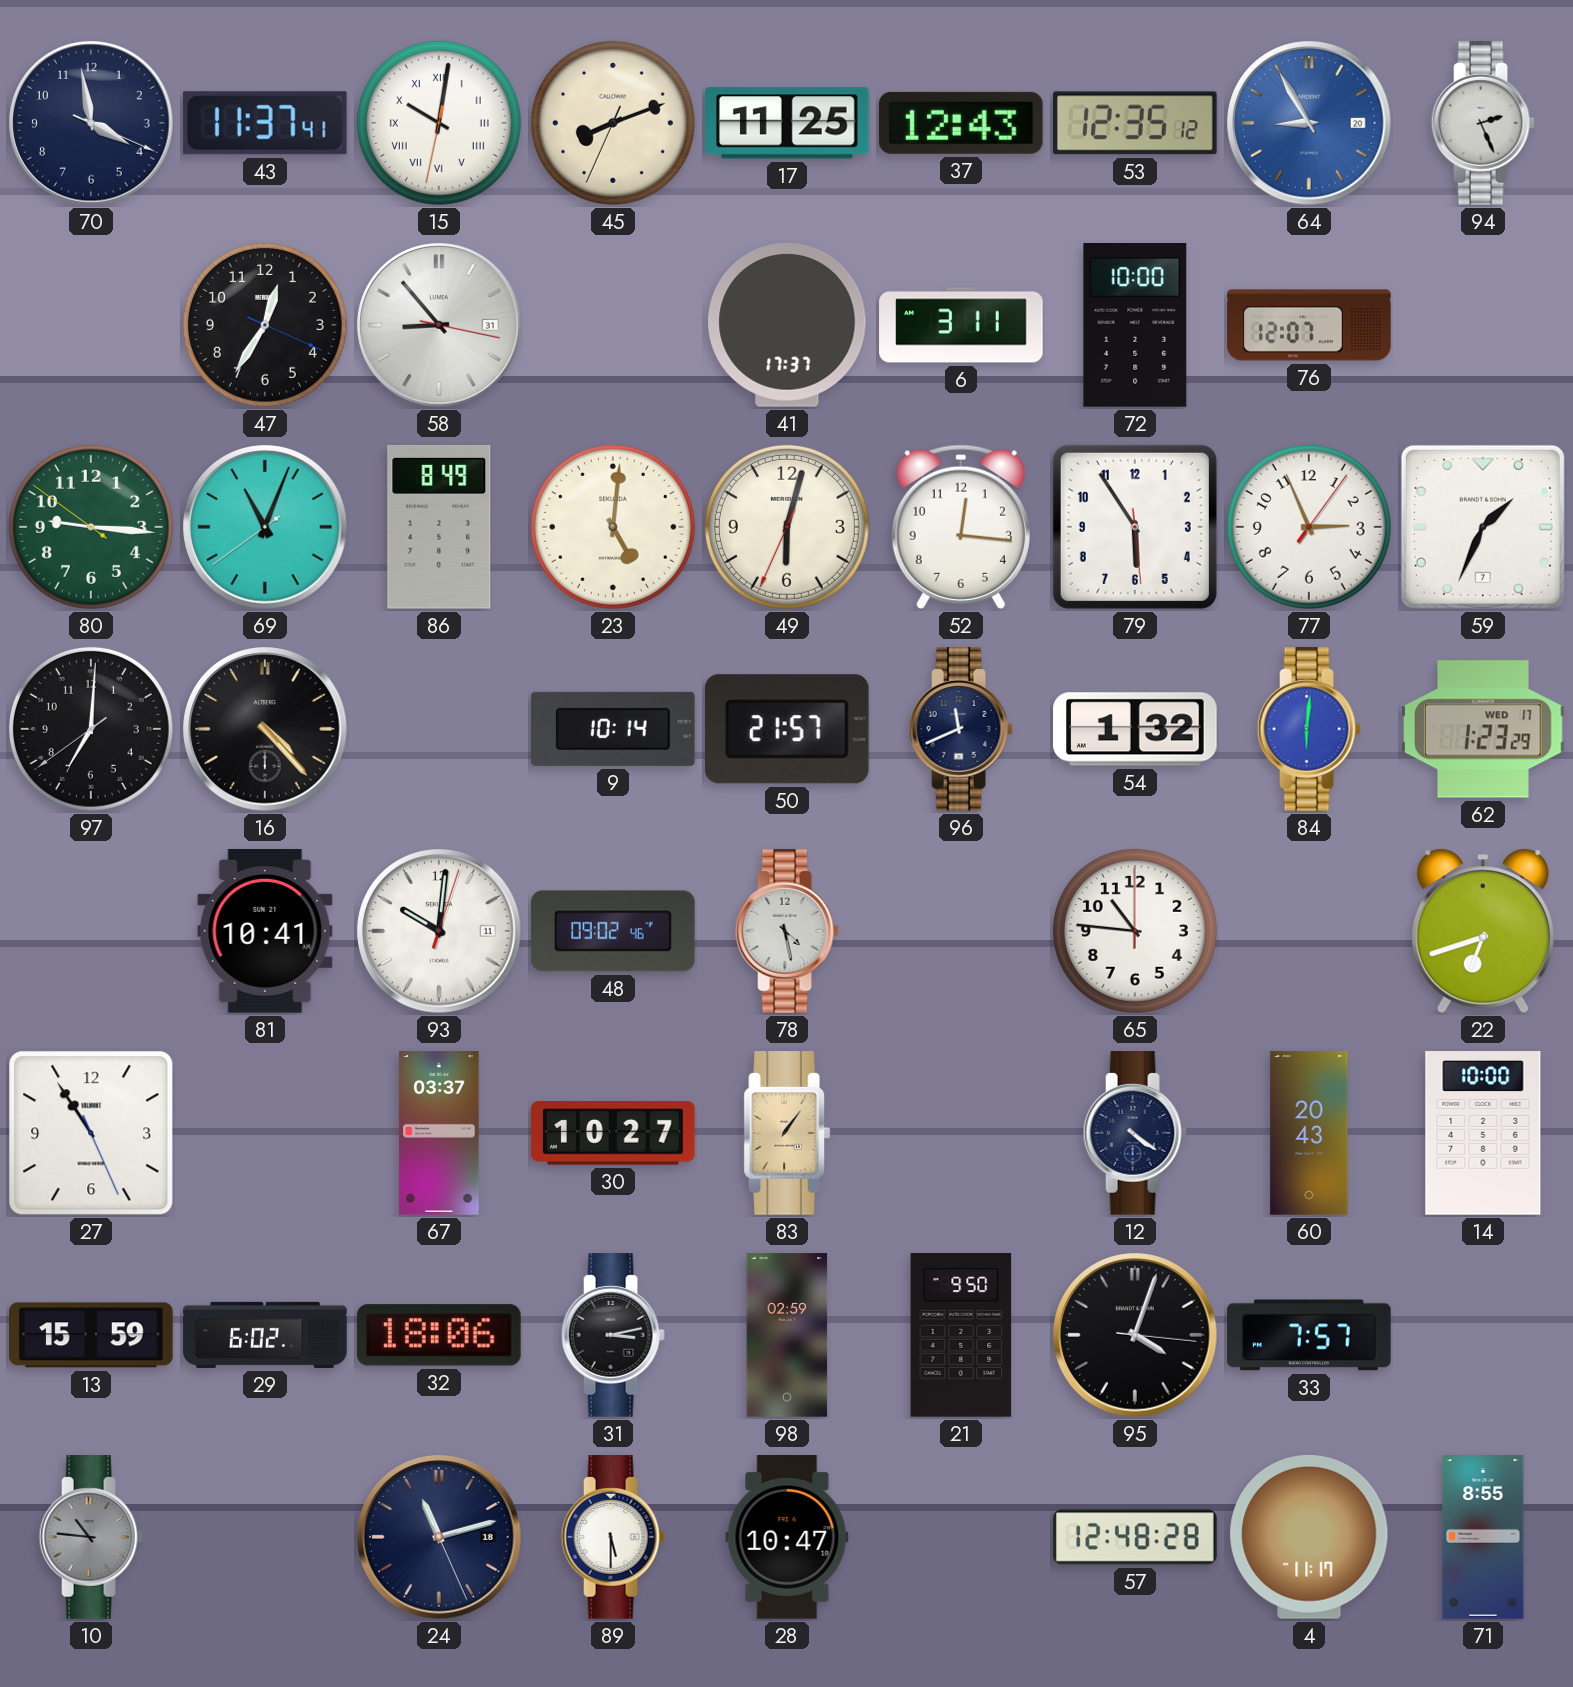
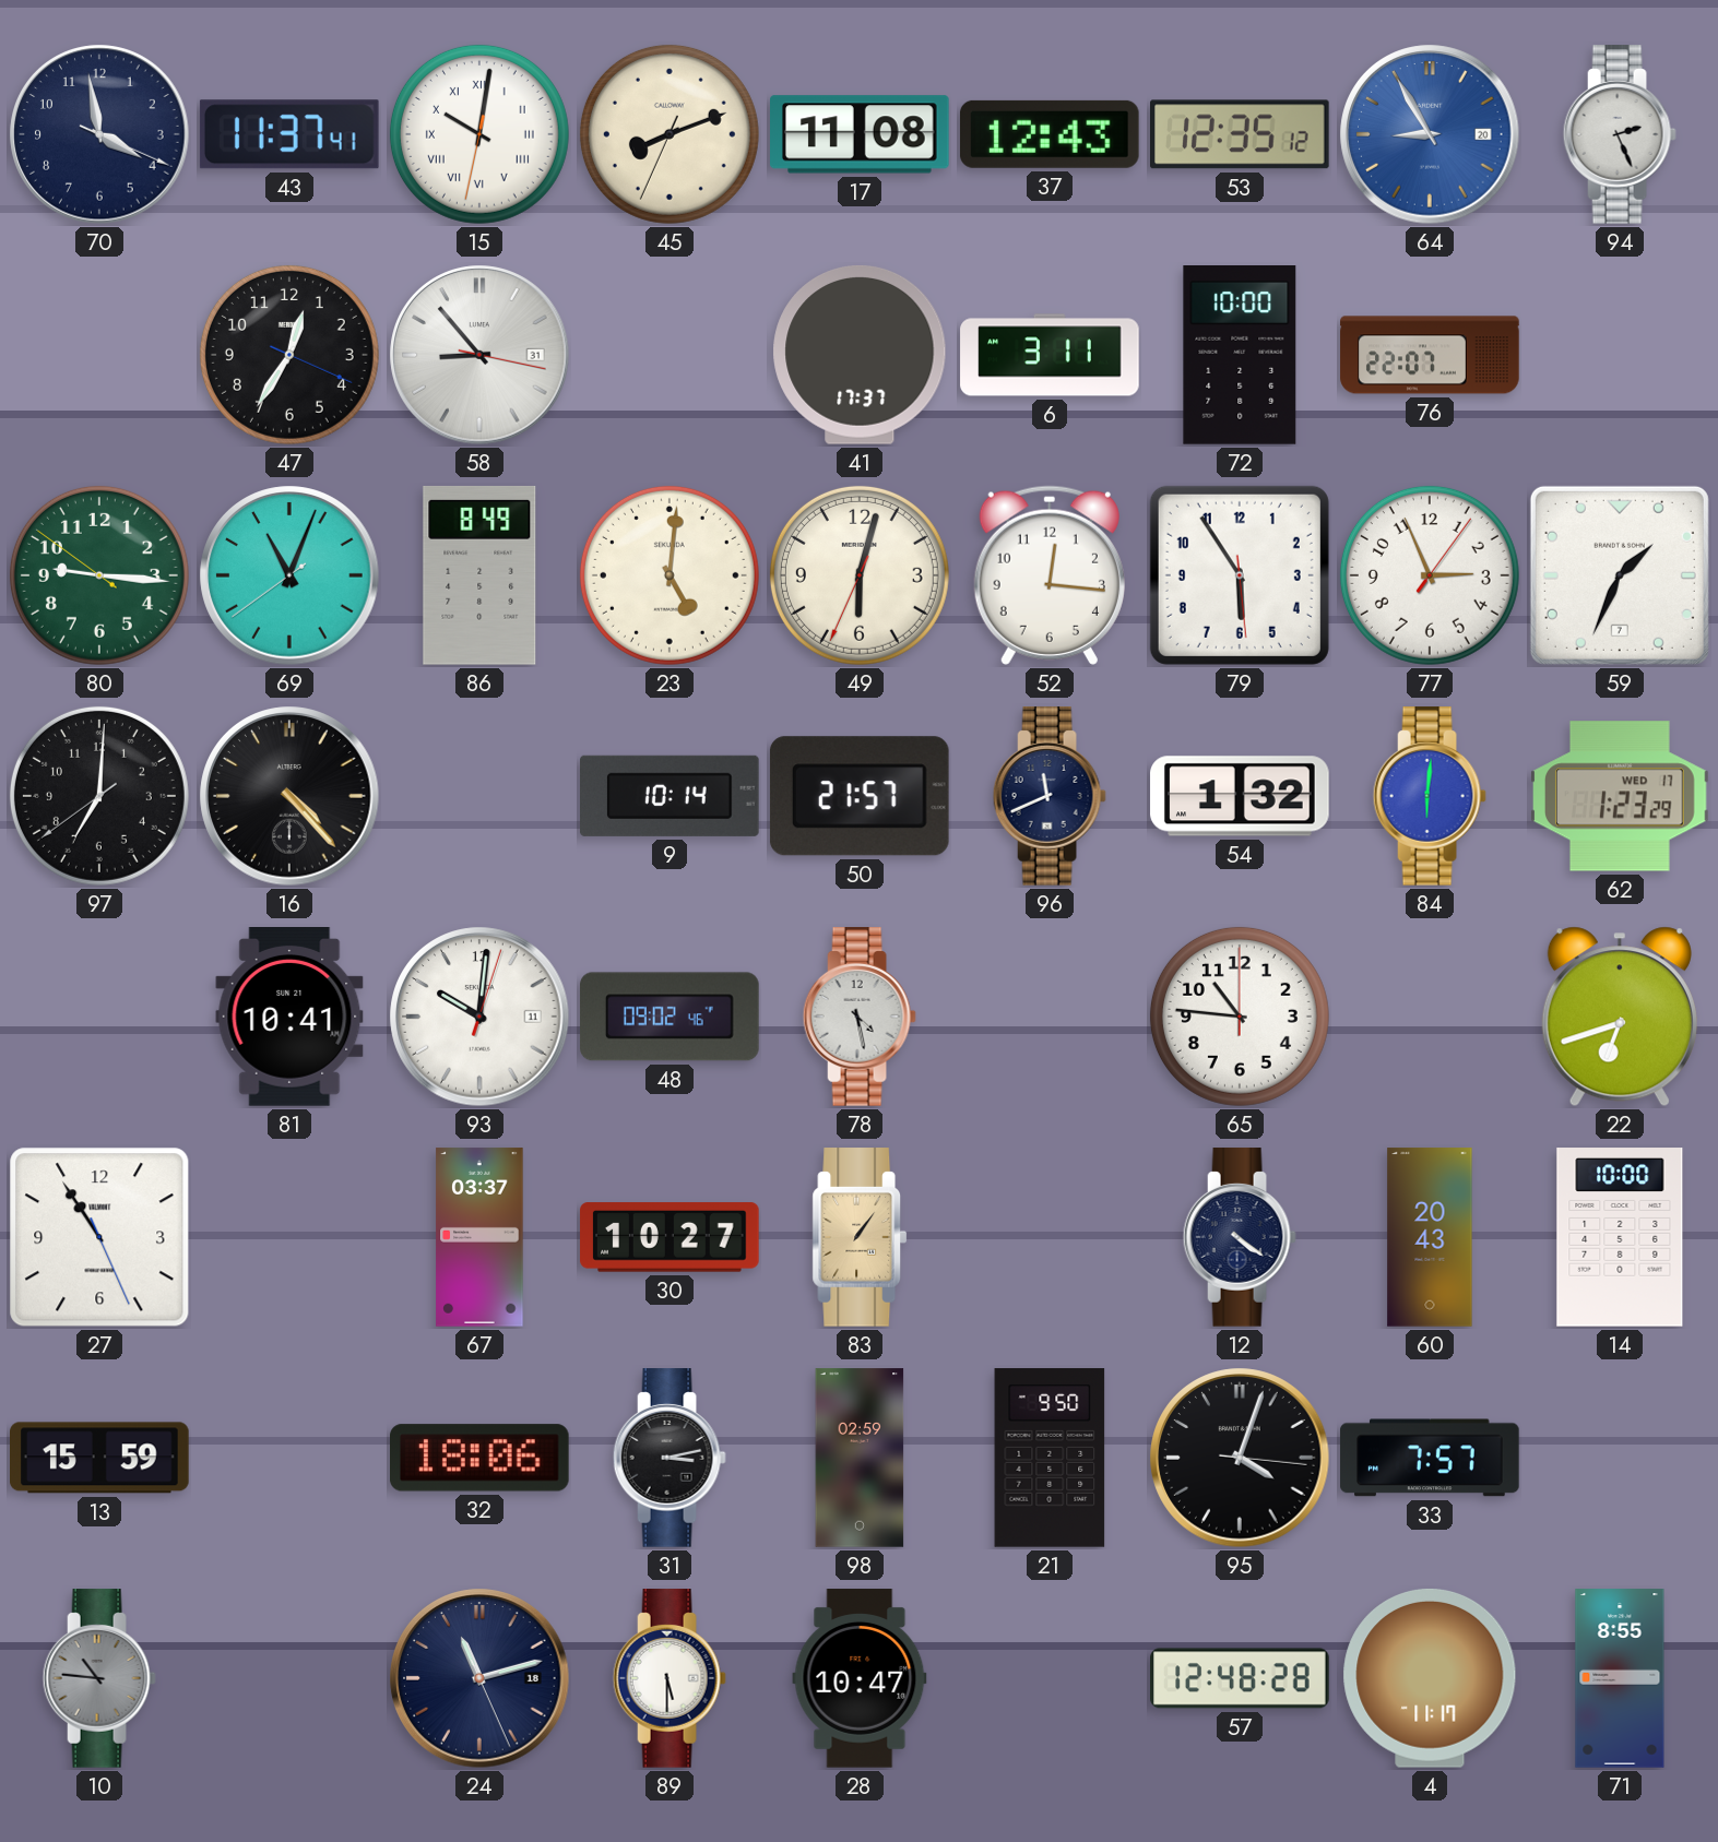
17: 11:25 -> 11:08
76: 12:07 -> 22:07
29: 6:02 -> none
